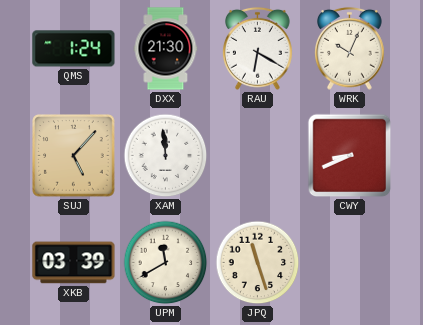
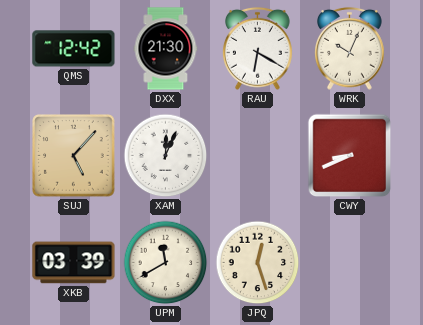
QMS: 1:24 -> 12:42
XAM: 11:59 -> 12:04
JPQ: 11:27 -> 12:27
